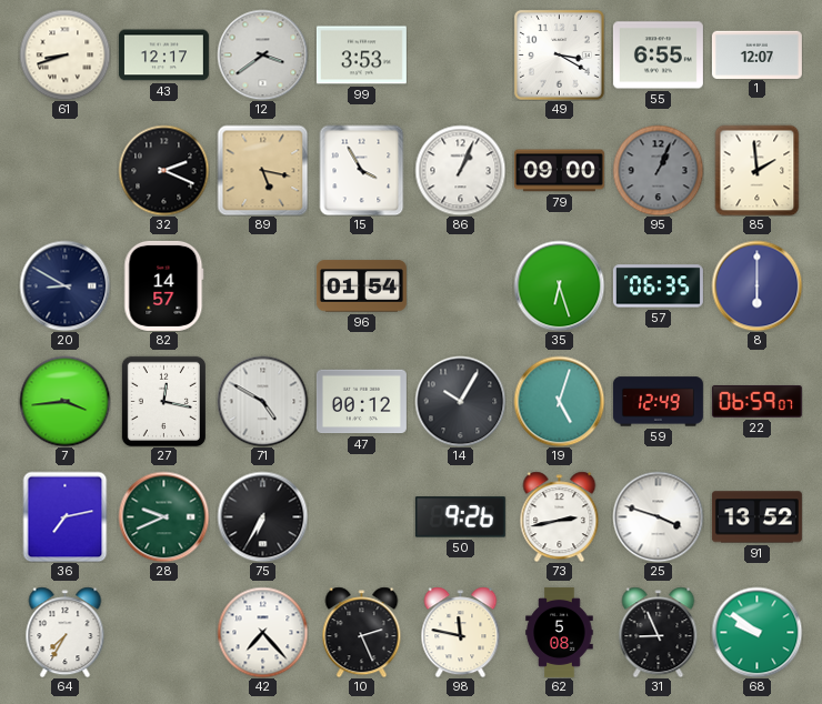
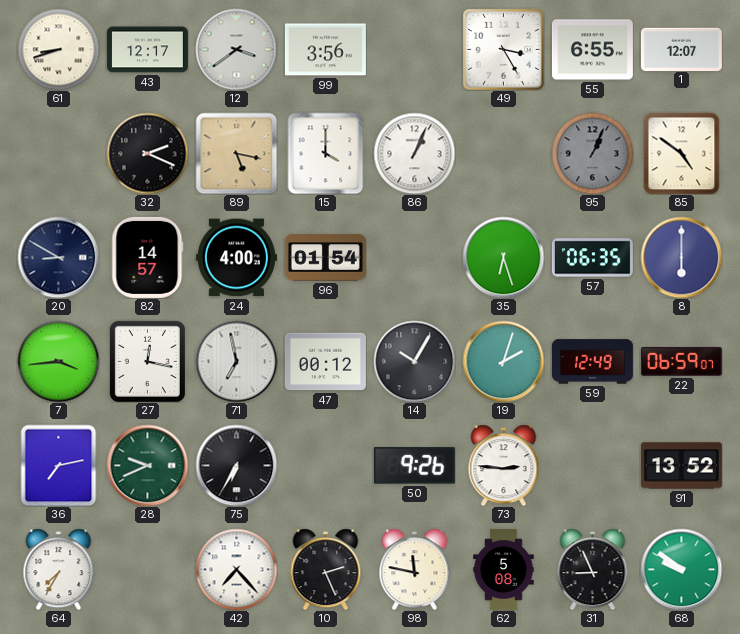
99: 3:53 -> 3:56
49: 3:20 -> 3:25
15: 3:55 -> 4:00
79: 09:00 -> none
85: 1:59 -> 4:51
24: none -> 4:00
71: 4:50 -> 6:58
19: 5:03 -> 2:03
73: 2:43 -> 2:46
25: 3:48 -> none
